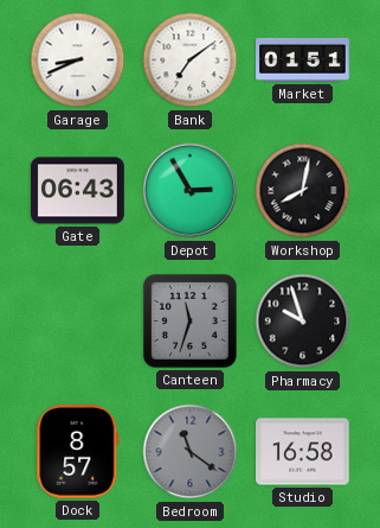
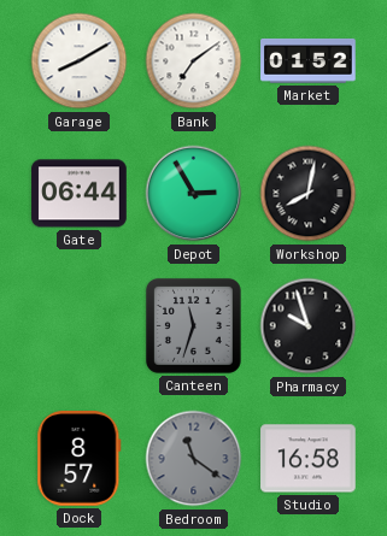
Garage: 8:41 -> 8:10
Market: 01:51 -> 01:52
Gate: 06:43 -> 06:44
